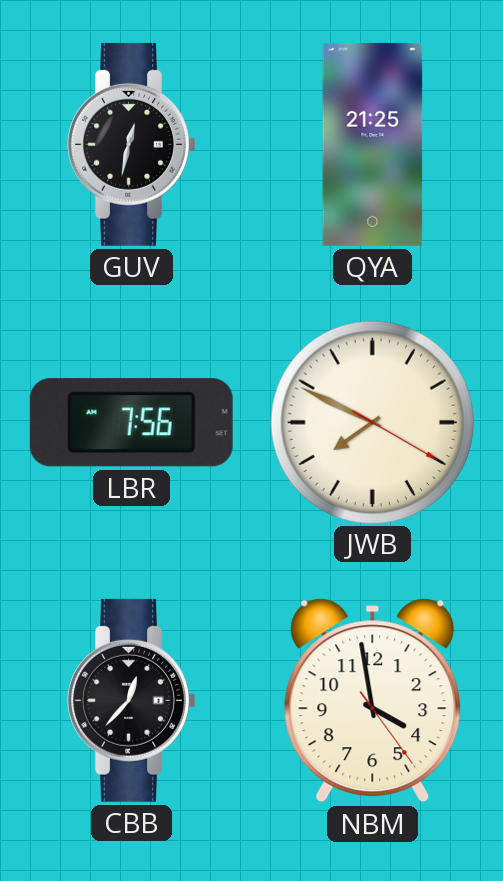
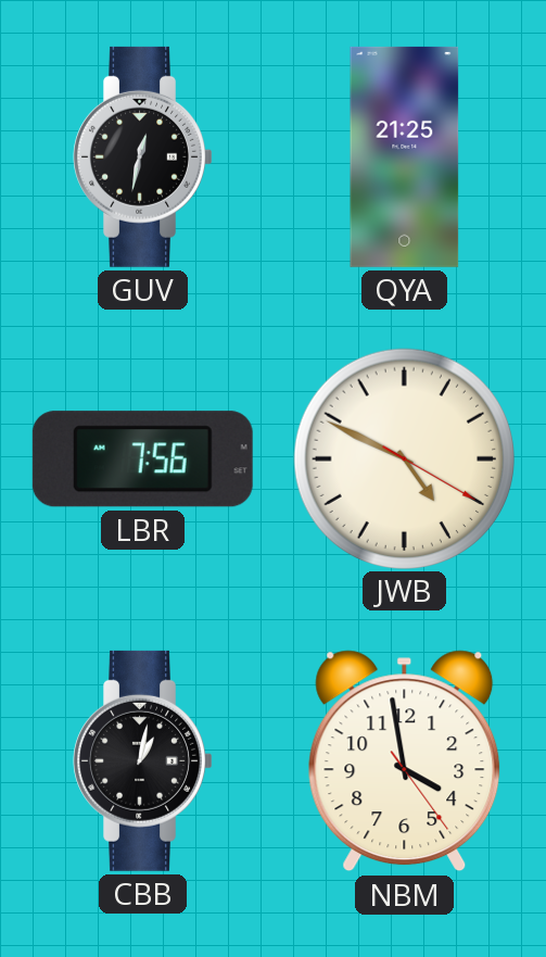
JWB: 7:49 -> 4:49
CBB: 12:37 -> 1:02
